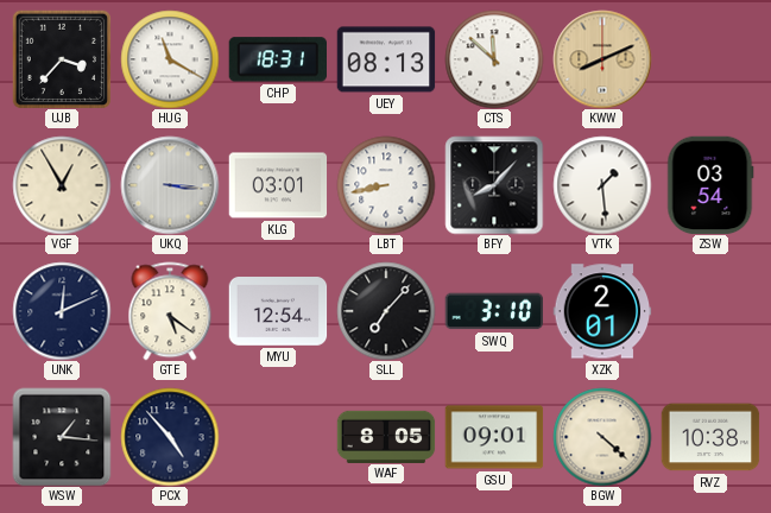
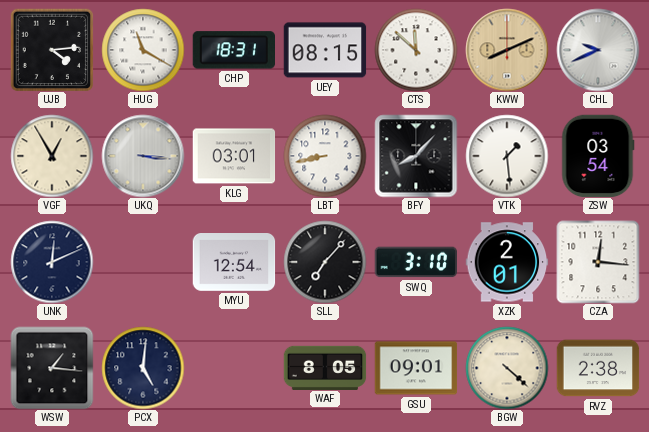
UJB: 3:37 -> 4:14
UEY: 08:13 -> 08:15
CHL: none -> 9:41
GTE: 5:21 -> none
CZA: none -> 12:16
PCX: 4:53 -> 5:01
RVZ: 10:38 -> 2:38
